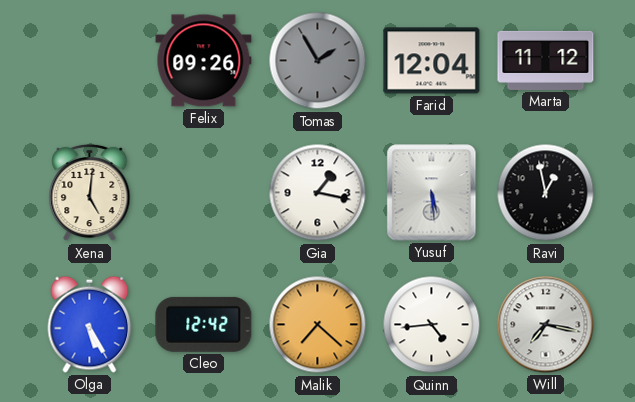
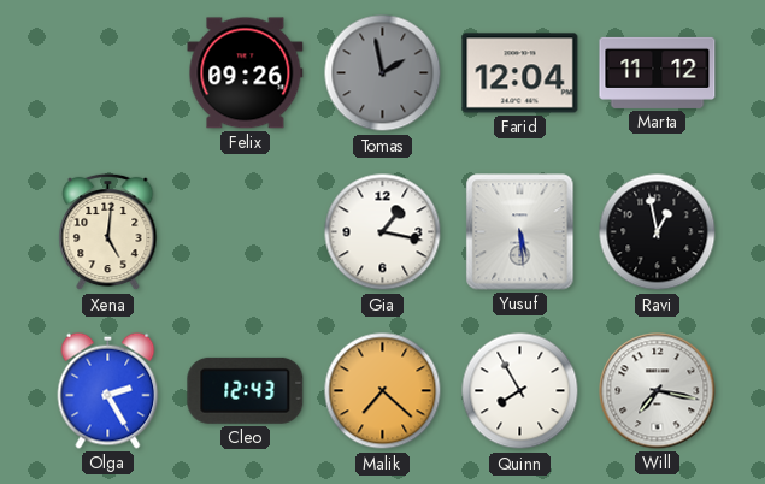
Tomas: 1:55 -> 1:58
Olga: 5:25 -> 2:25
Cleo: 12:42 -> 12:43
Quinn: 4:44 -> 7:55
